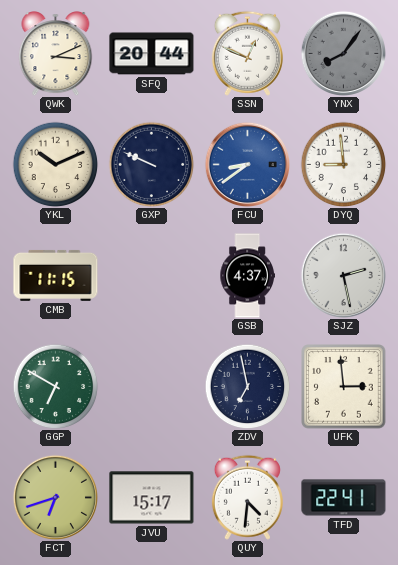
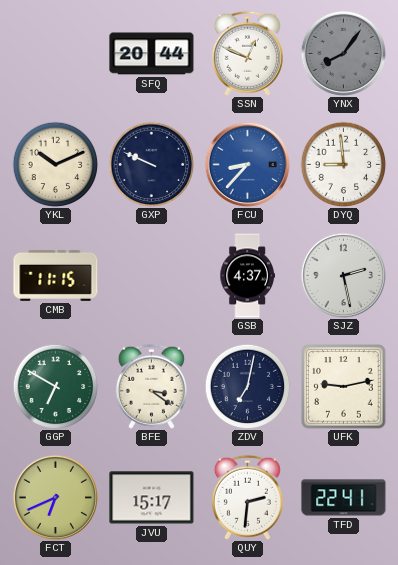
QWK: 3:11 -> none
FCU: 8:39 -> 8:37
BFE: none -> 3:21
ZDV: 6:58 -> 7:02
UFK: 2:59 -> 9:13
FCT: 6:42 -> 6:41
QUY: 4:31 -> 2:31
